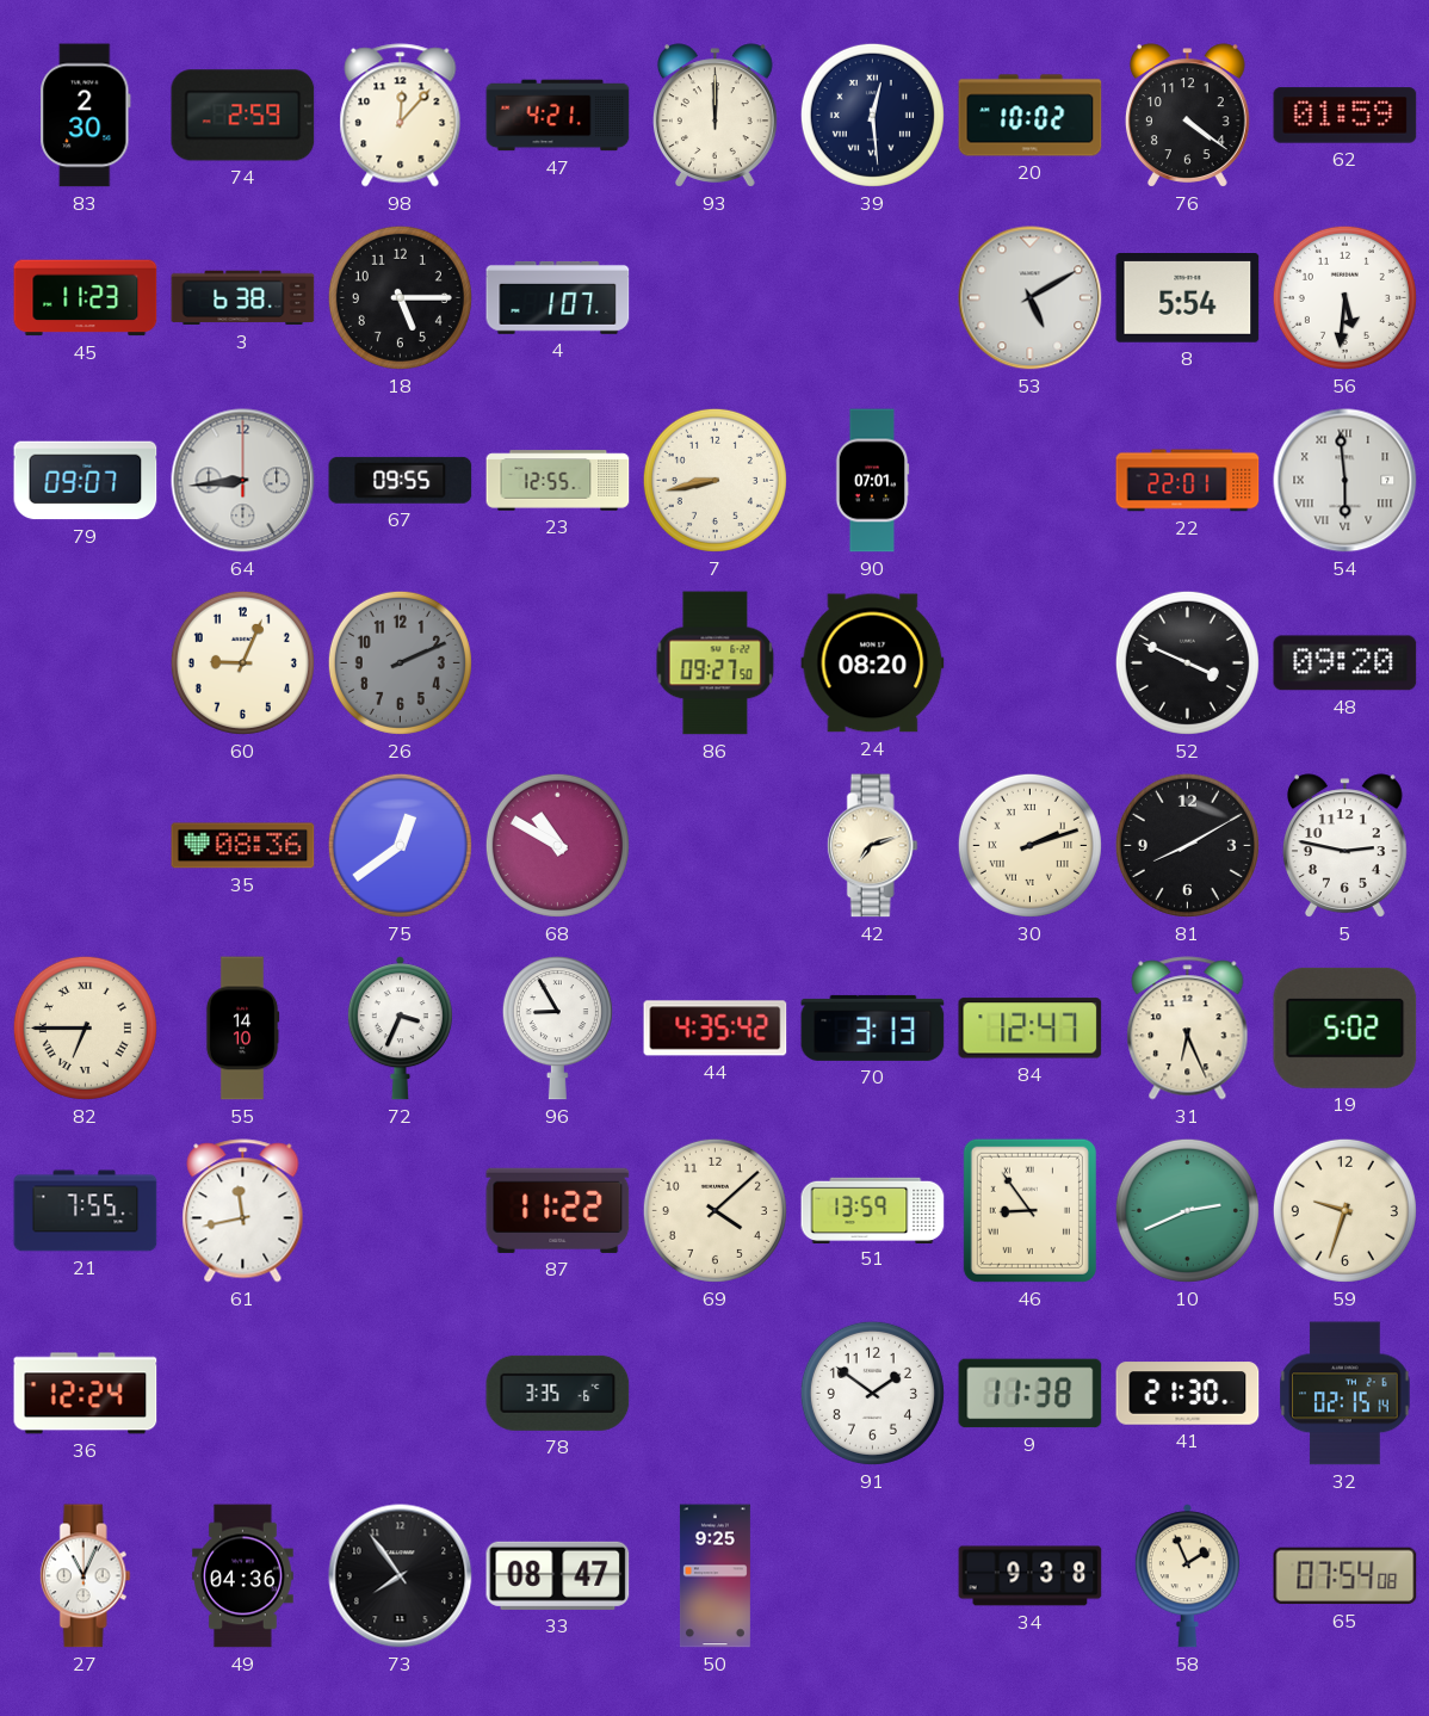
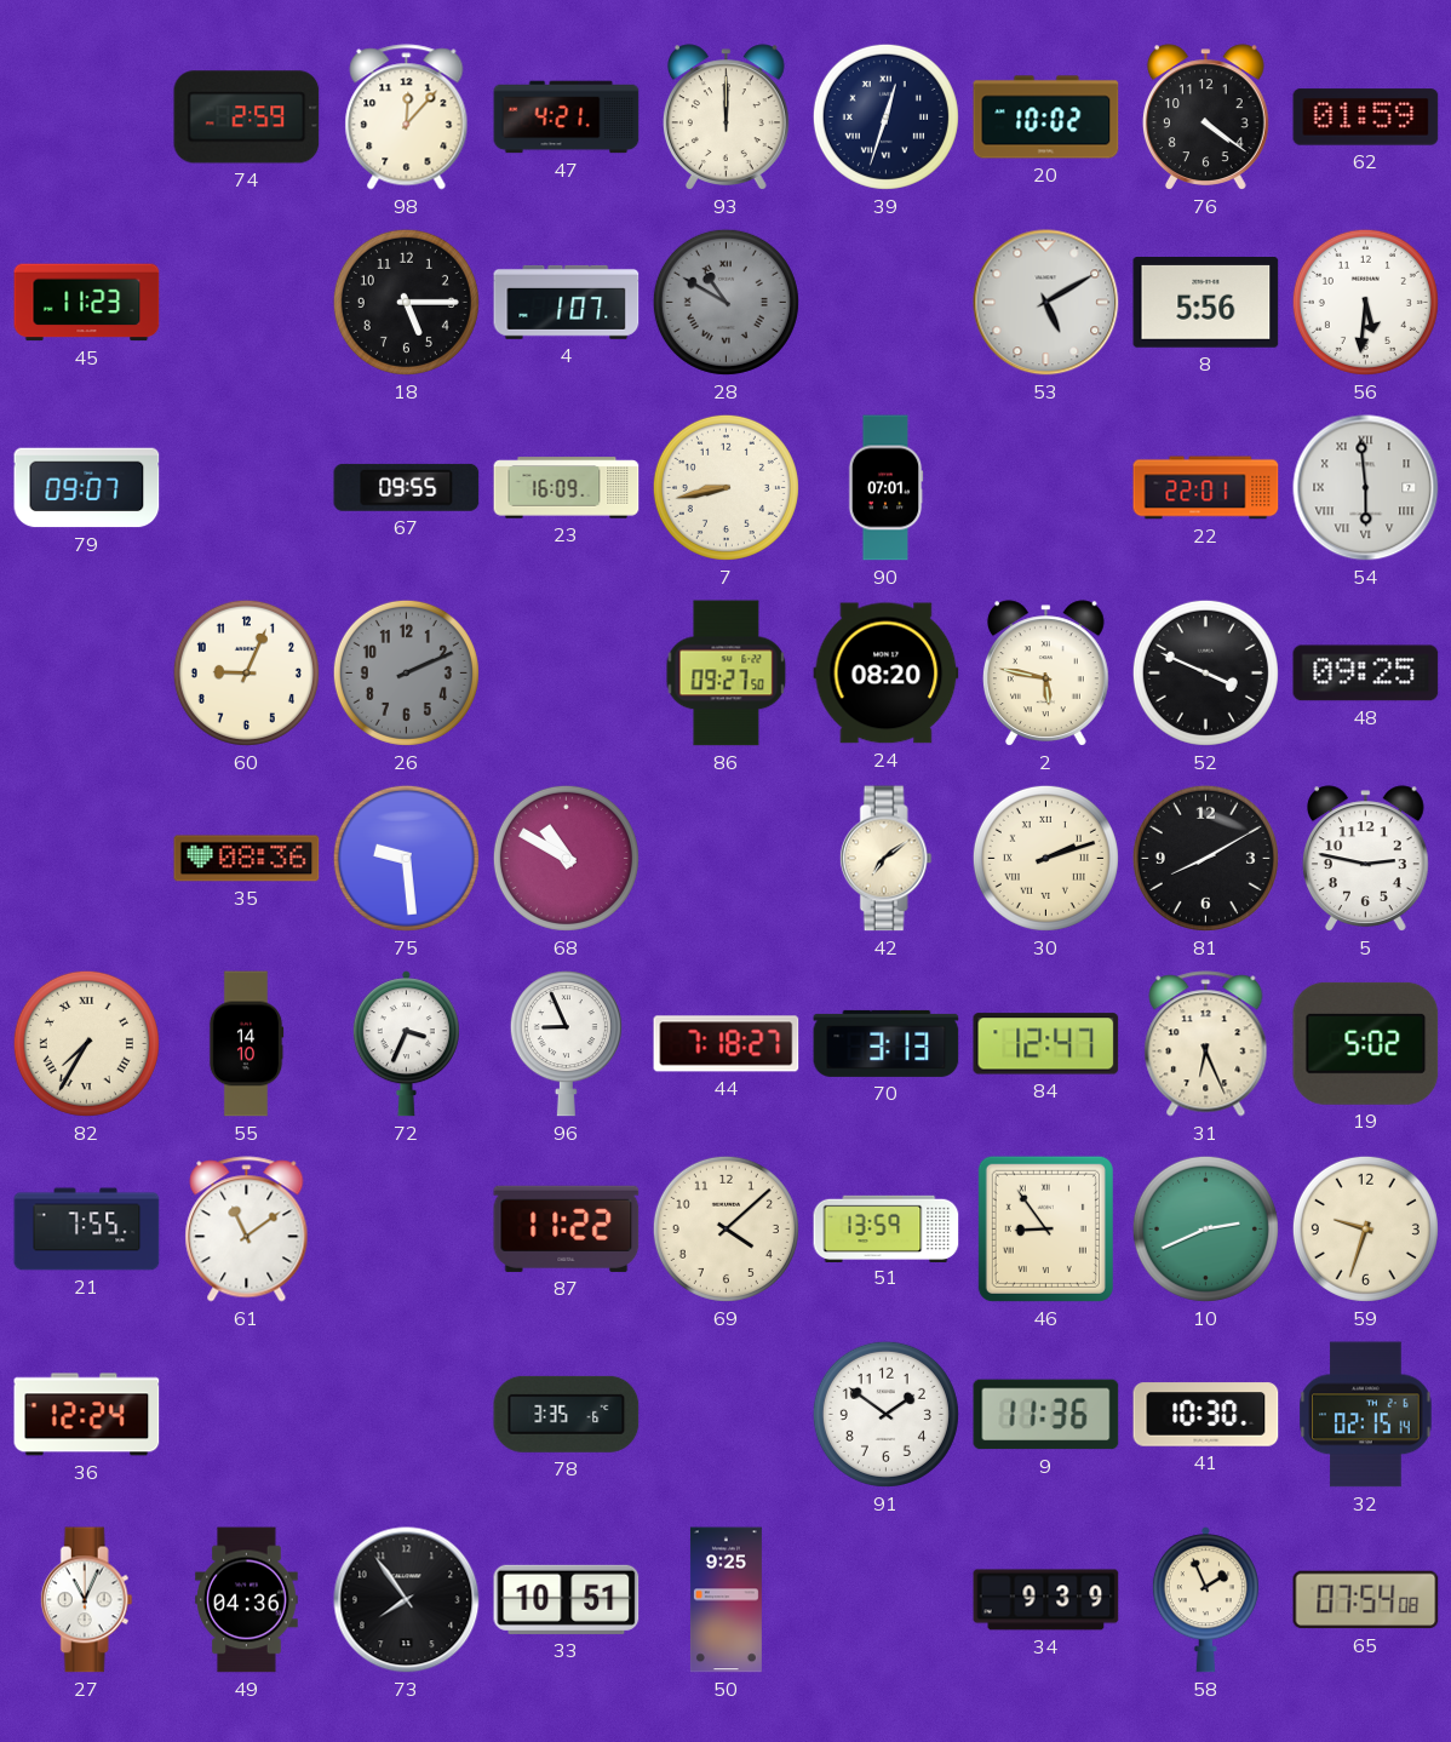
83: 2:30 -> none
39: 12:29 -> 12:33
3: 6:38 -> none
28: none -> 10:50
8: 5:54 -> 5:56
64: 8:44 -> none
23: 12:55 -> 16:09
2: none -> 5:47
48: 09:20 -> 09:25
75: 12:39 -> 9:29
42: 7:12 -> 7:09
82: 6:45 -> 7:35
96: 8:55 -> 8:56
44: 4:35 -> 7:18
61: 11:43 -> 11:09
9: 11:38 -> 11:36
41: 21:30 -> 10:30
33: 08:47 -> 10:51
34: 9:38 -> 9:39
